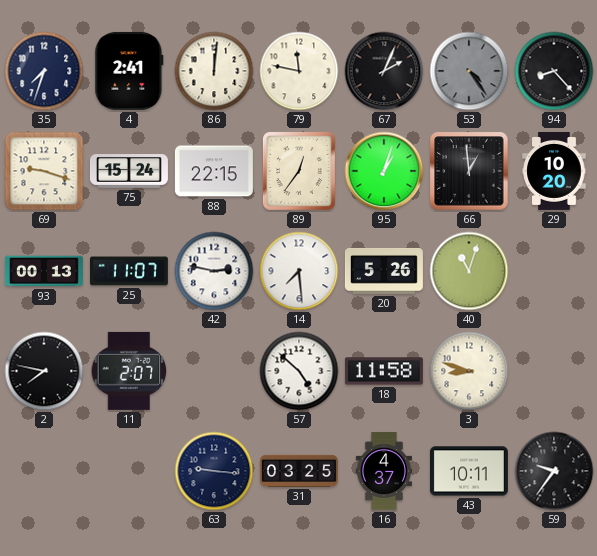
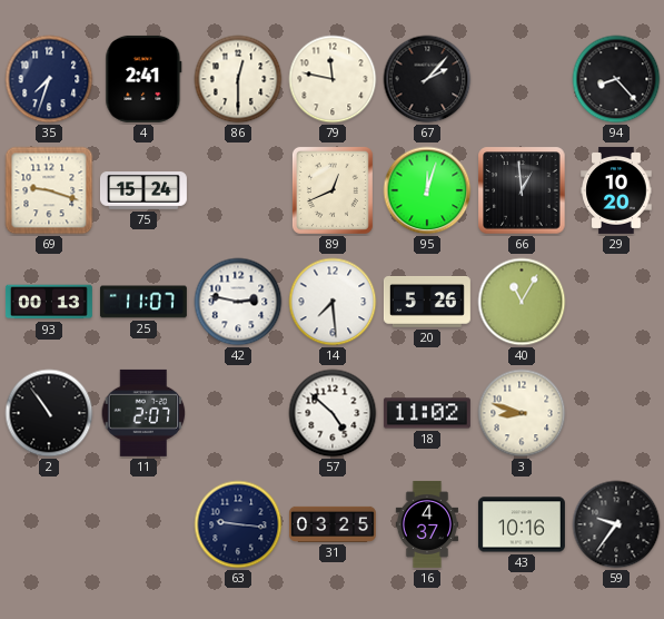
86: 12:01 -> 12:30
67: 2:04 -> 2:07
53: 4:24 -> none
88: 22:15 -> none
89: 12:36 -> 12:41
95: 1:03 -> 12:03
40: 11:03 -> 11:05
2: 7:47 -> 10:54
18: 11:58 -> 11:02
43: 10:11 -> 10:16
